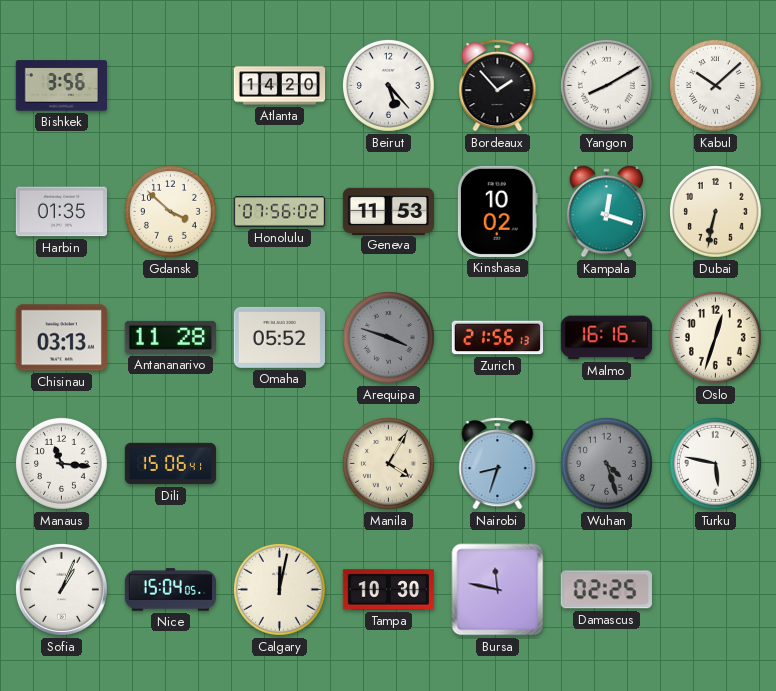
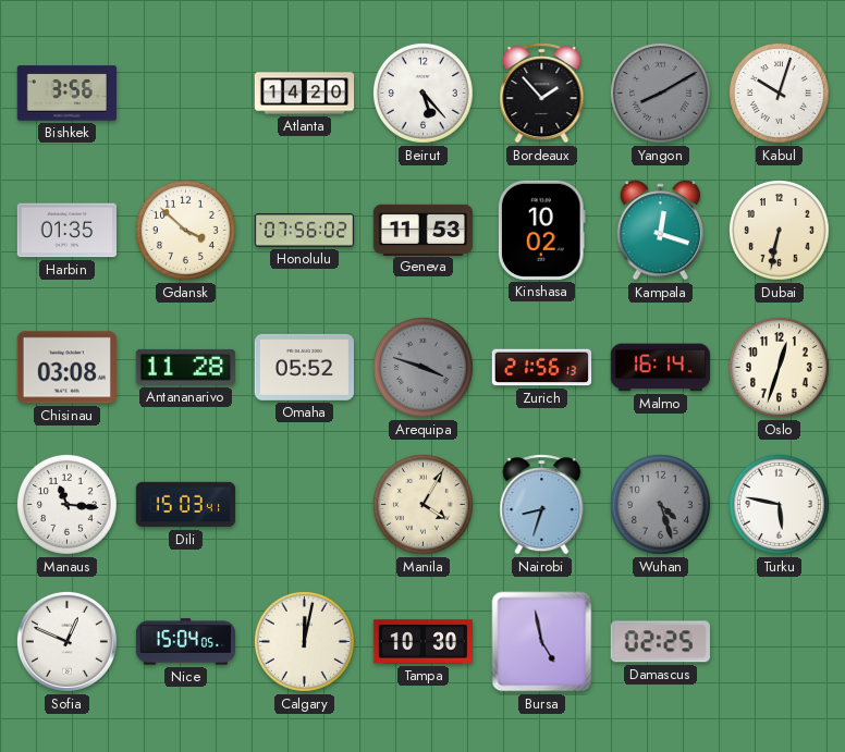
Yangon dial: white -> grey
Kabul: 10:08 -> 10:03
Chisinau: 03:13 -> 03:08
Malmo: 16:16 -> 16:14
Dili: 15:06 -> 15:03
Sofia: 1:04 -> 12:49
Bursa: 11:47 -> 4:58
